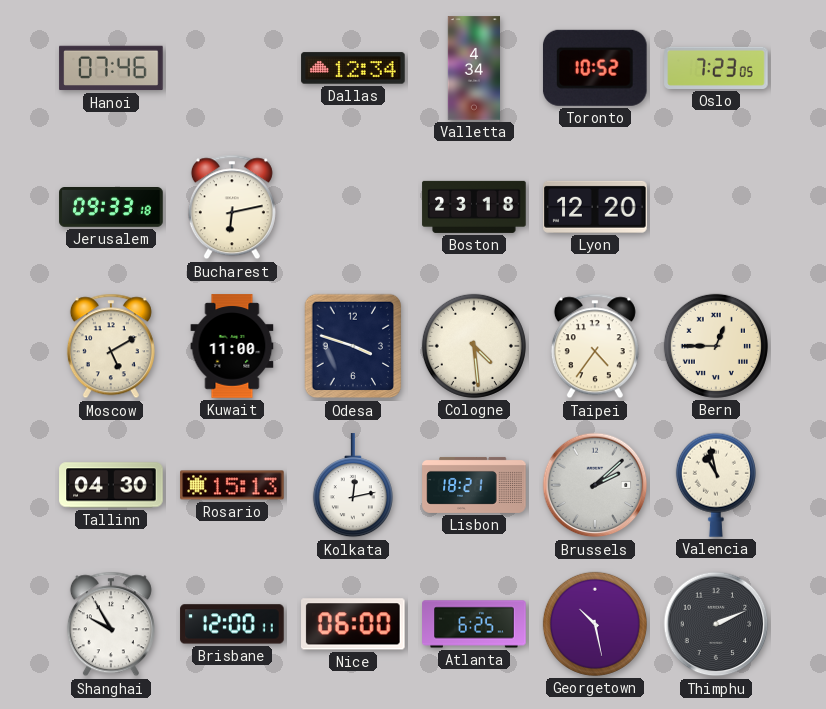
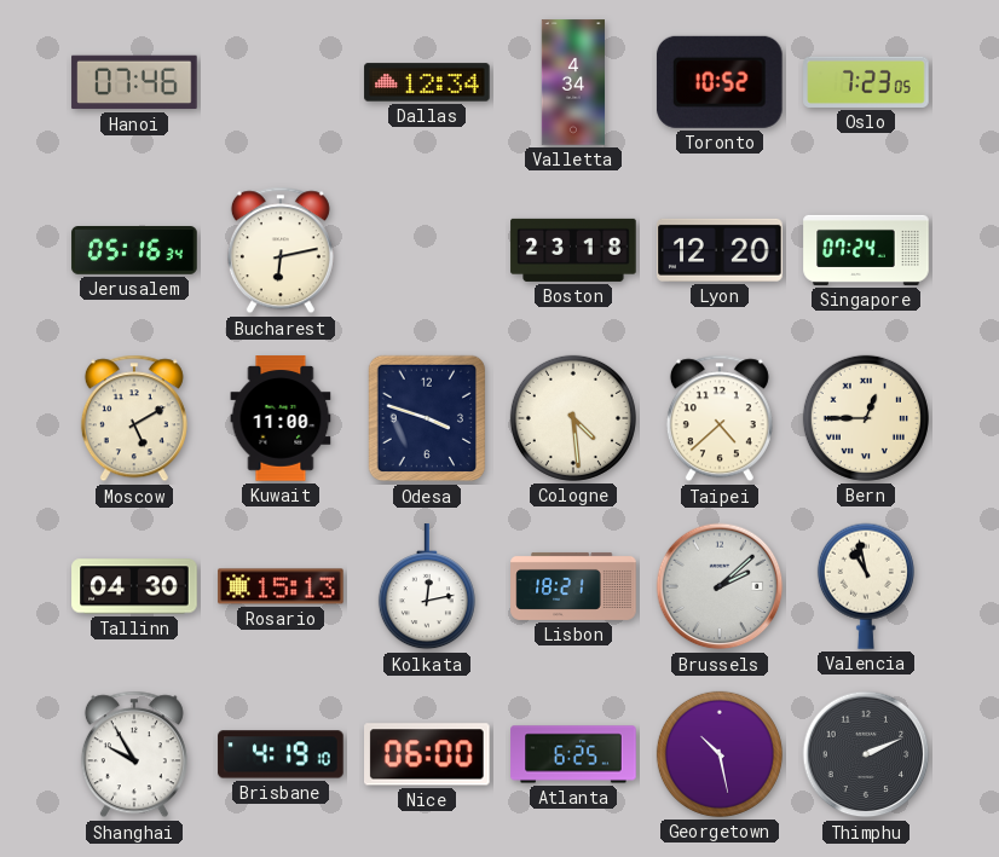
Jerusalem: 09:33 -> 05:16
Singapore: none -> 07:24
Taipei: 4:36 -> 4:38
Brisbane: 12:00 -> 4:19
